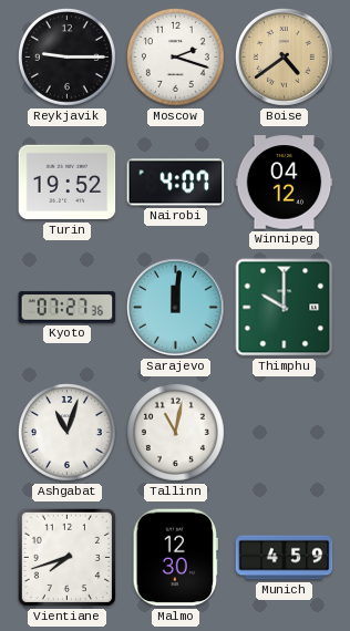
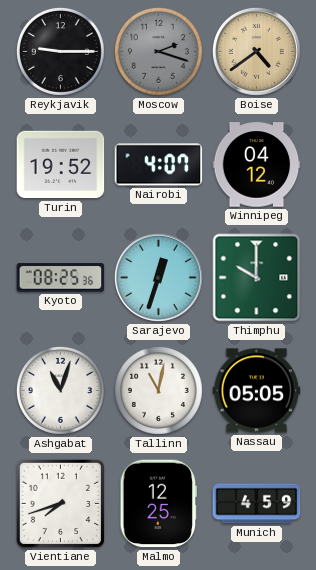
Moscow dial: white -> grey
Kyoto: 07:27 -> 08:25
Sarajevo: 12:01 -> 12:33
Nassau: none -> 05:05
Malmo: 12:30 -> 12:25
